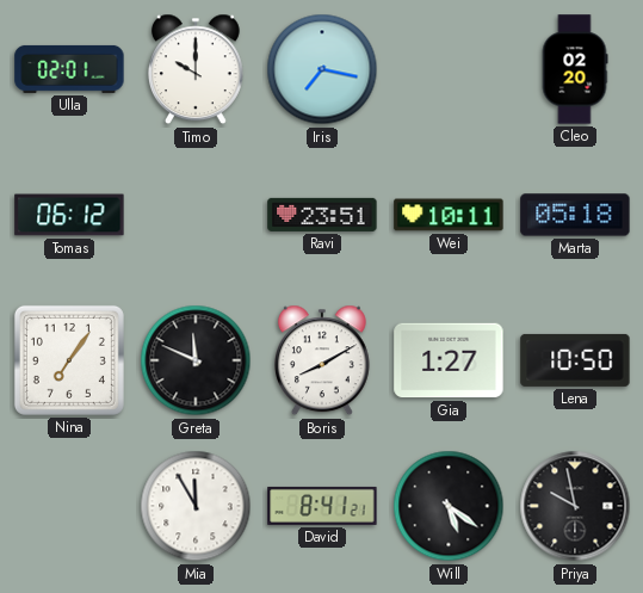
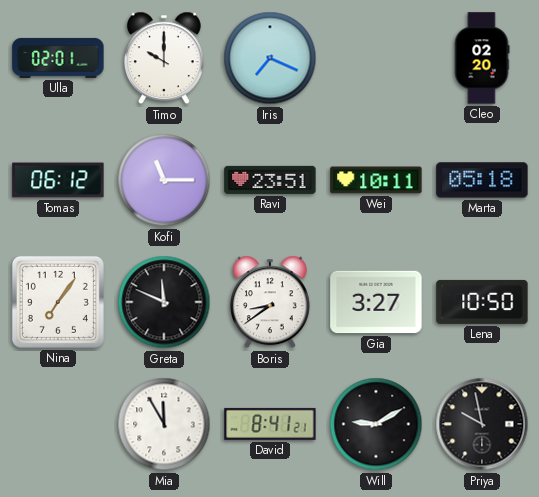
Iris: 7:17 -> 7:19
Kofi: none -> 11:15
Boris: 8:10 -> 8:39
Gia: 1:27 -> 3:27
Will: 5:21 -> 9:10
